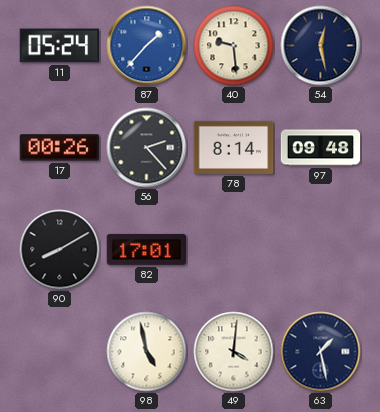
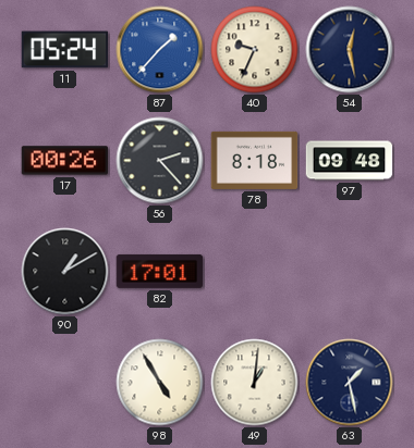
40: 9:29 -> 9:34
78: 8:14 -> 8:18
90: 8:10 -> 1:10
98: 4:58 -> 4:55
49: 4:01 -> 1:01
